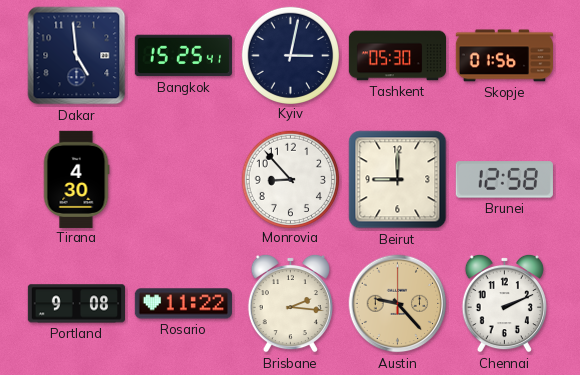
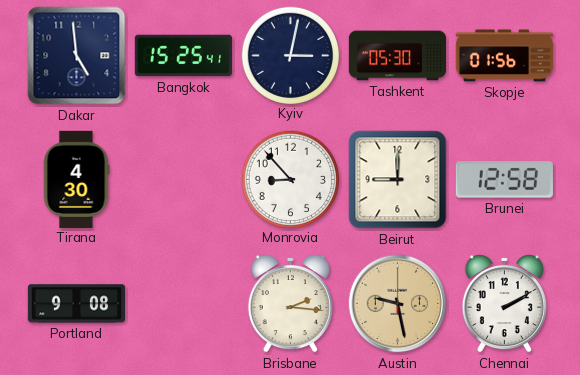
Rosario: 11:22 -> none
Austin: 9:23 -> 9:28
Chennai: 2:11 -> 2:10
